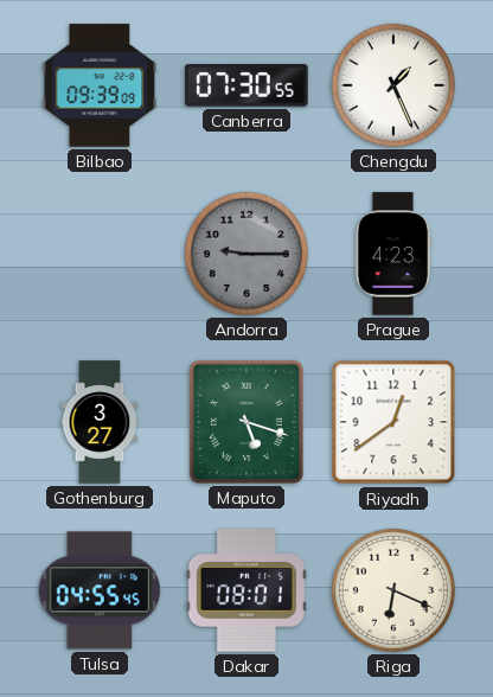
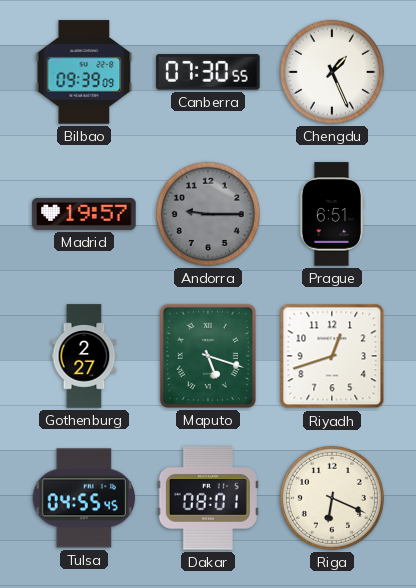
Madrid: none -> 19:57
Prague: 4:23 -> 6:51
Gothenburg: 3:27 -> 2:27
Riyadh: 12:39 -> 12:42
